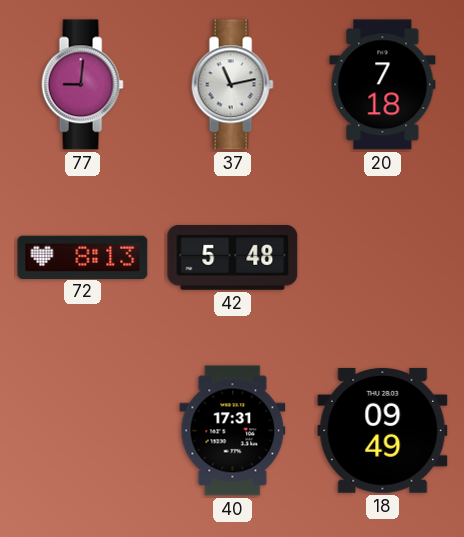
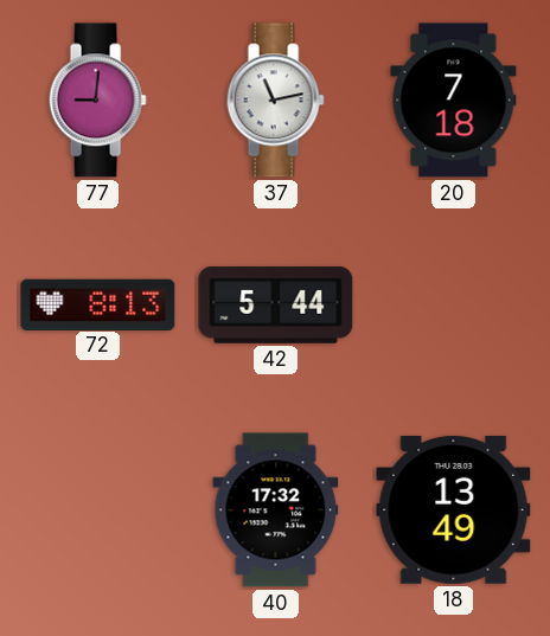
42: 5:48 -> 5:44
40: 17:31 -> 17:32
18: 09:49 -> 13:49
